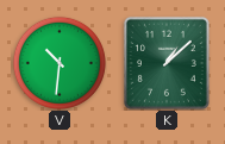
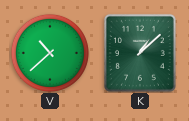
V: 10:31 -> 10:38
